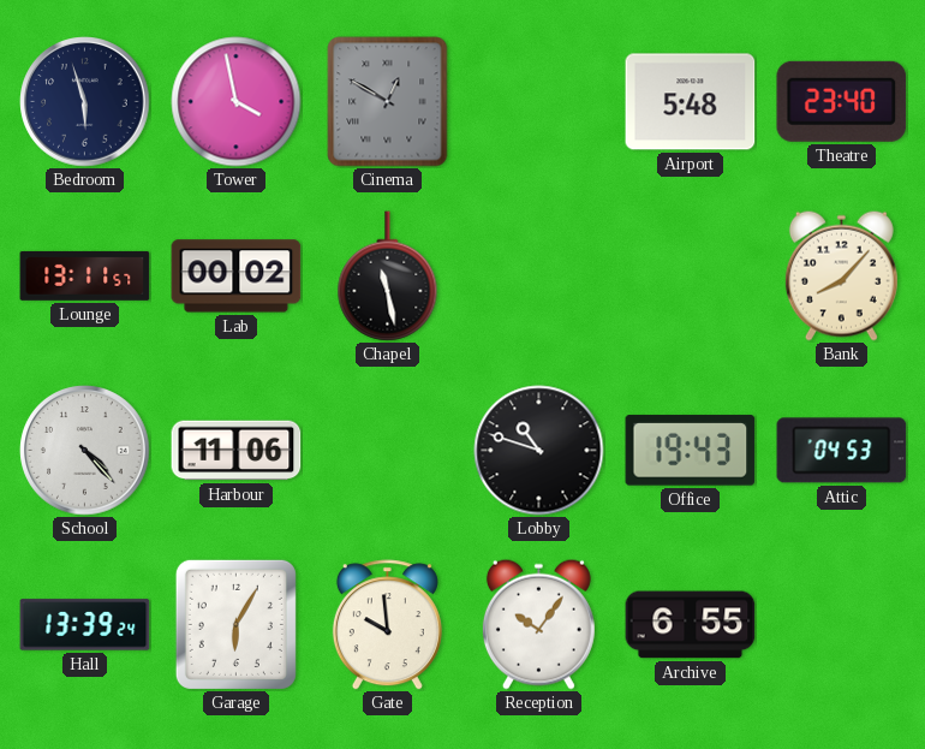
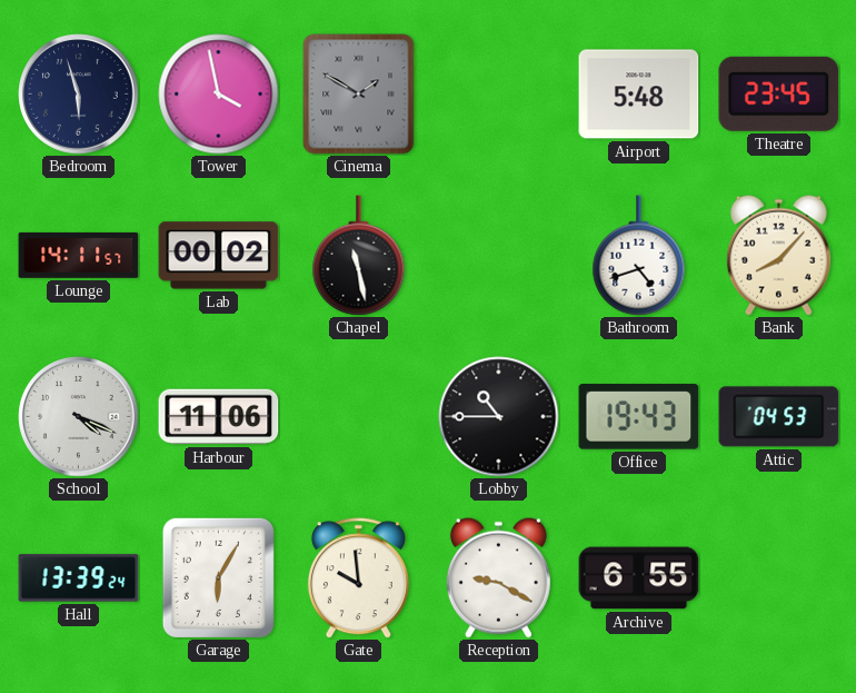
Cinema: 12:50 -> 1:50
Theatre: 23:40 -> 23:45
Lounge: 13:11 -> 14:11
Bathroom: none -> 4:42
School: 4:23 -> 4:19
Lobby: 10:48 -> 10:45
Reception: 10:06 -> 9:20
